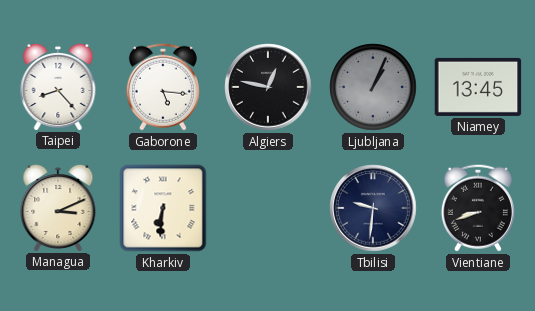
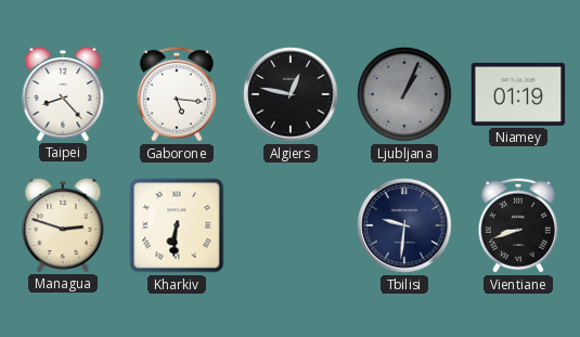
Niamey: 13:45 -> 01:19
Managua: 3:11 -> 2:48
